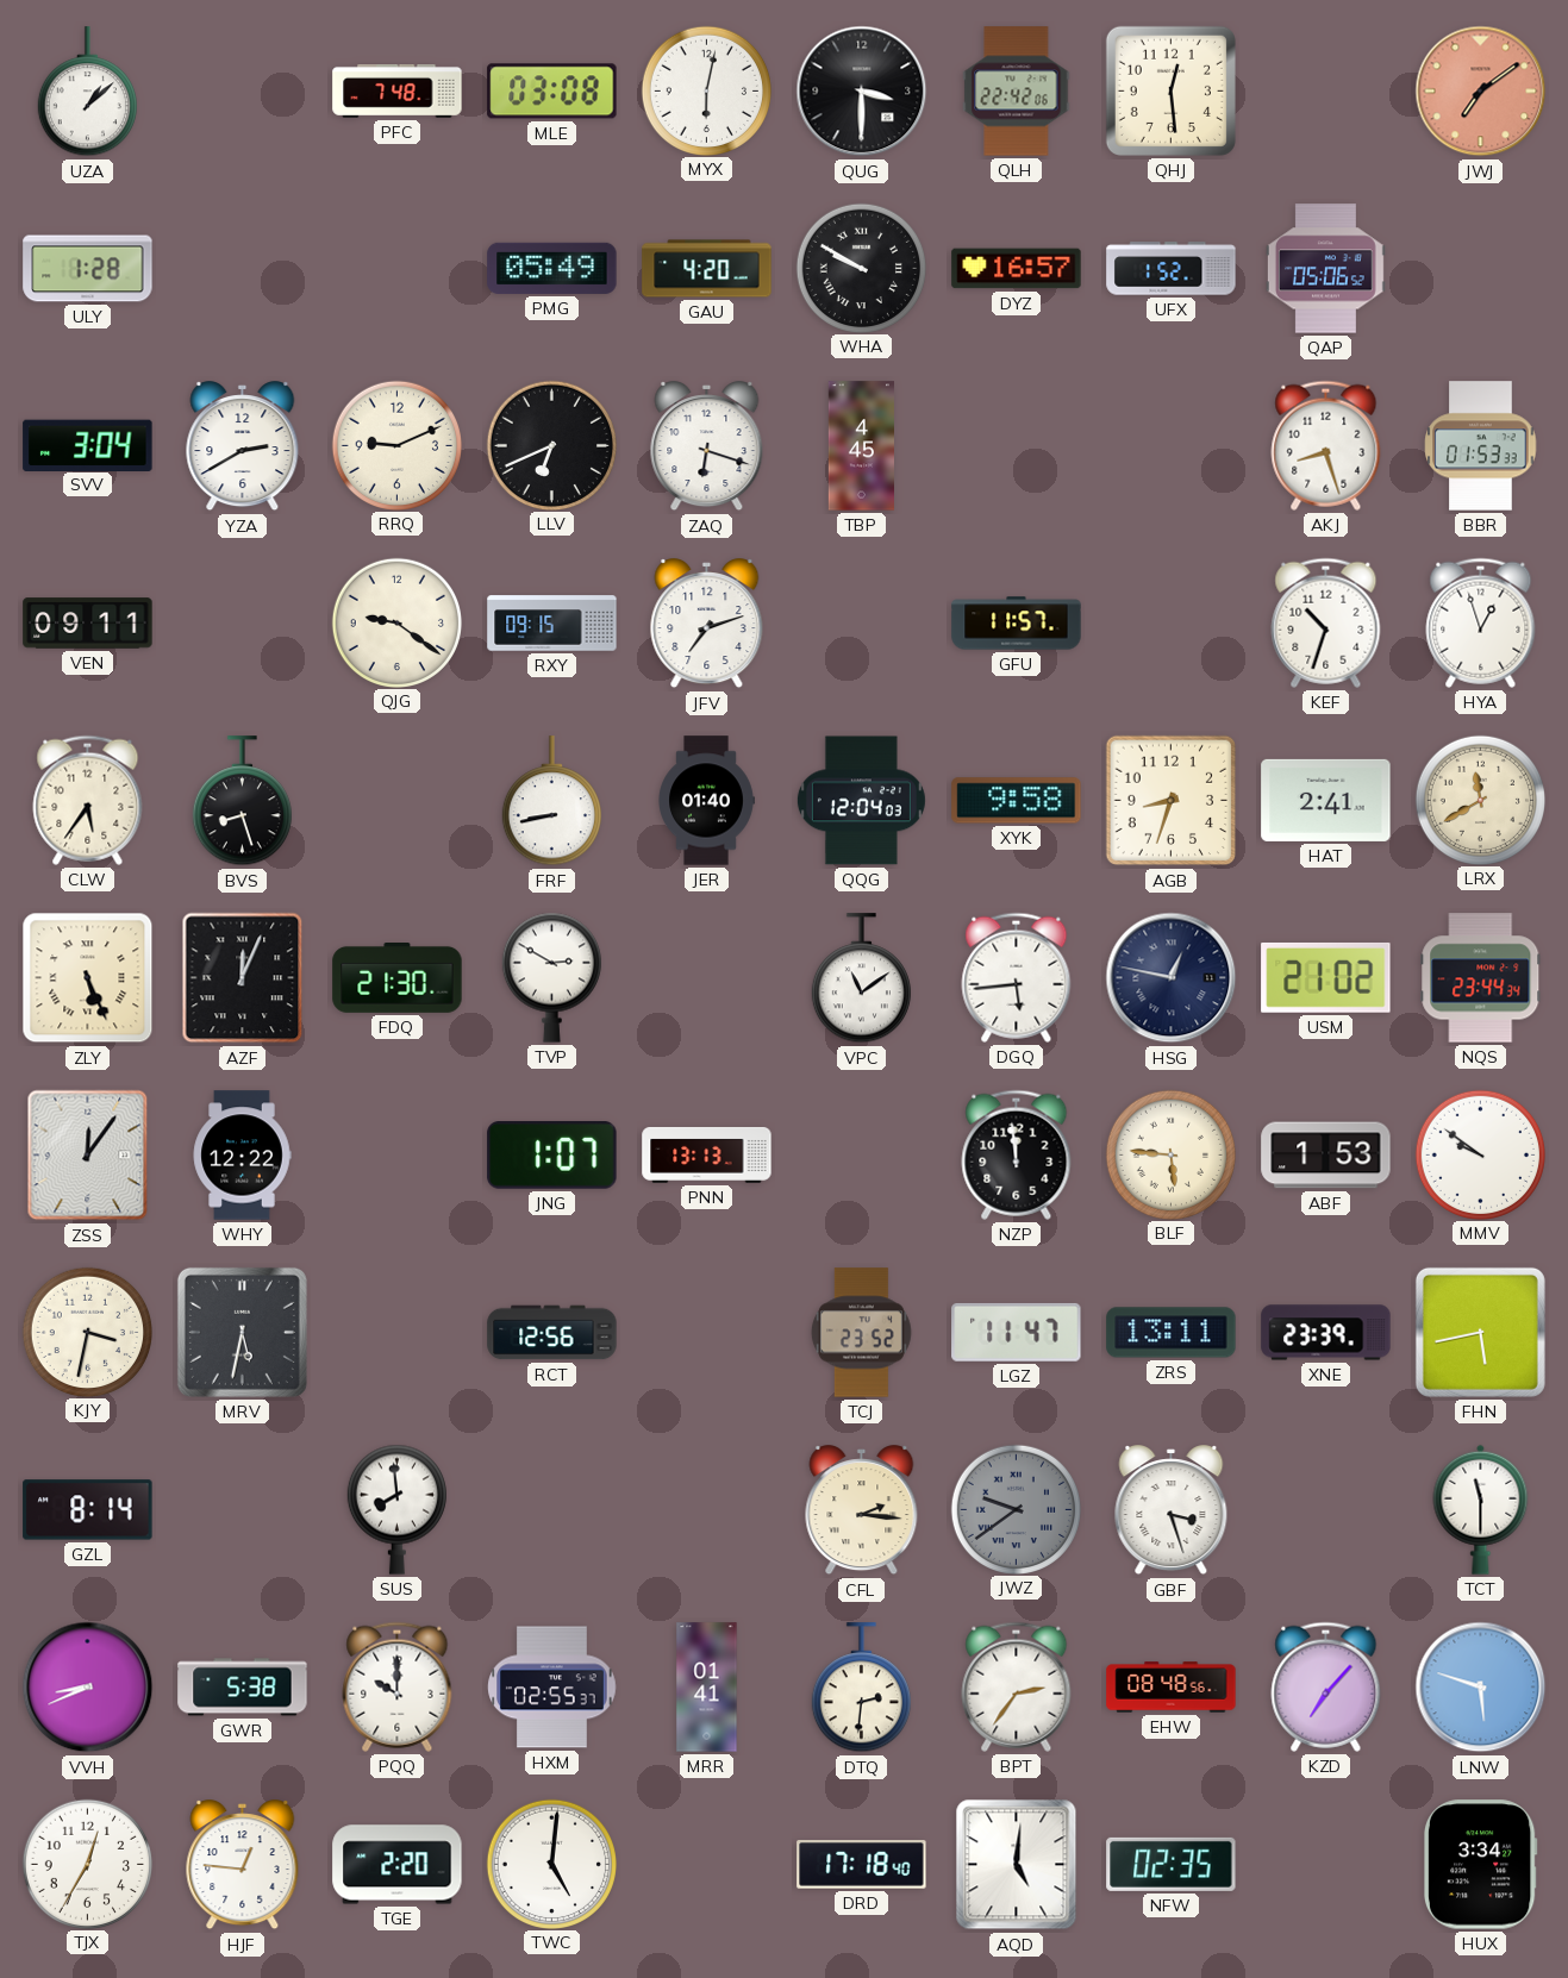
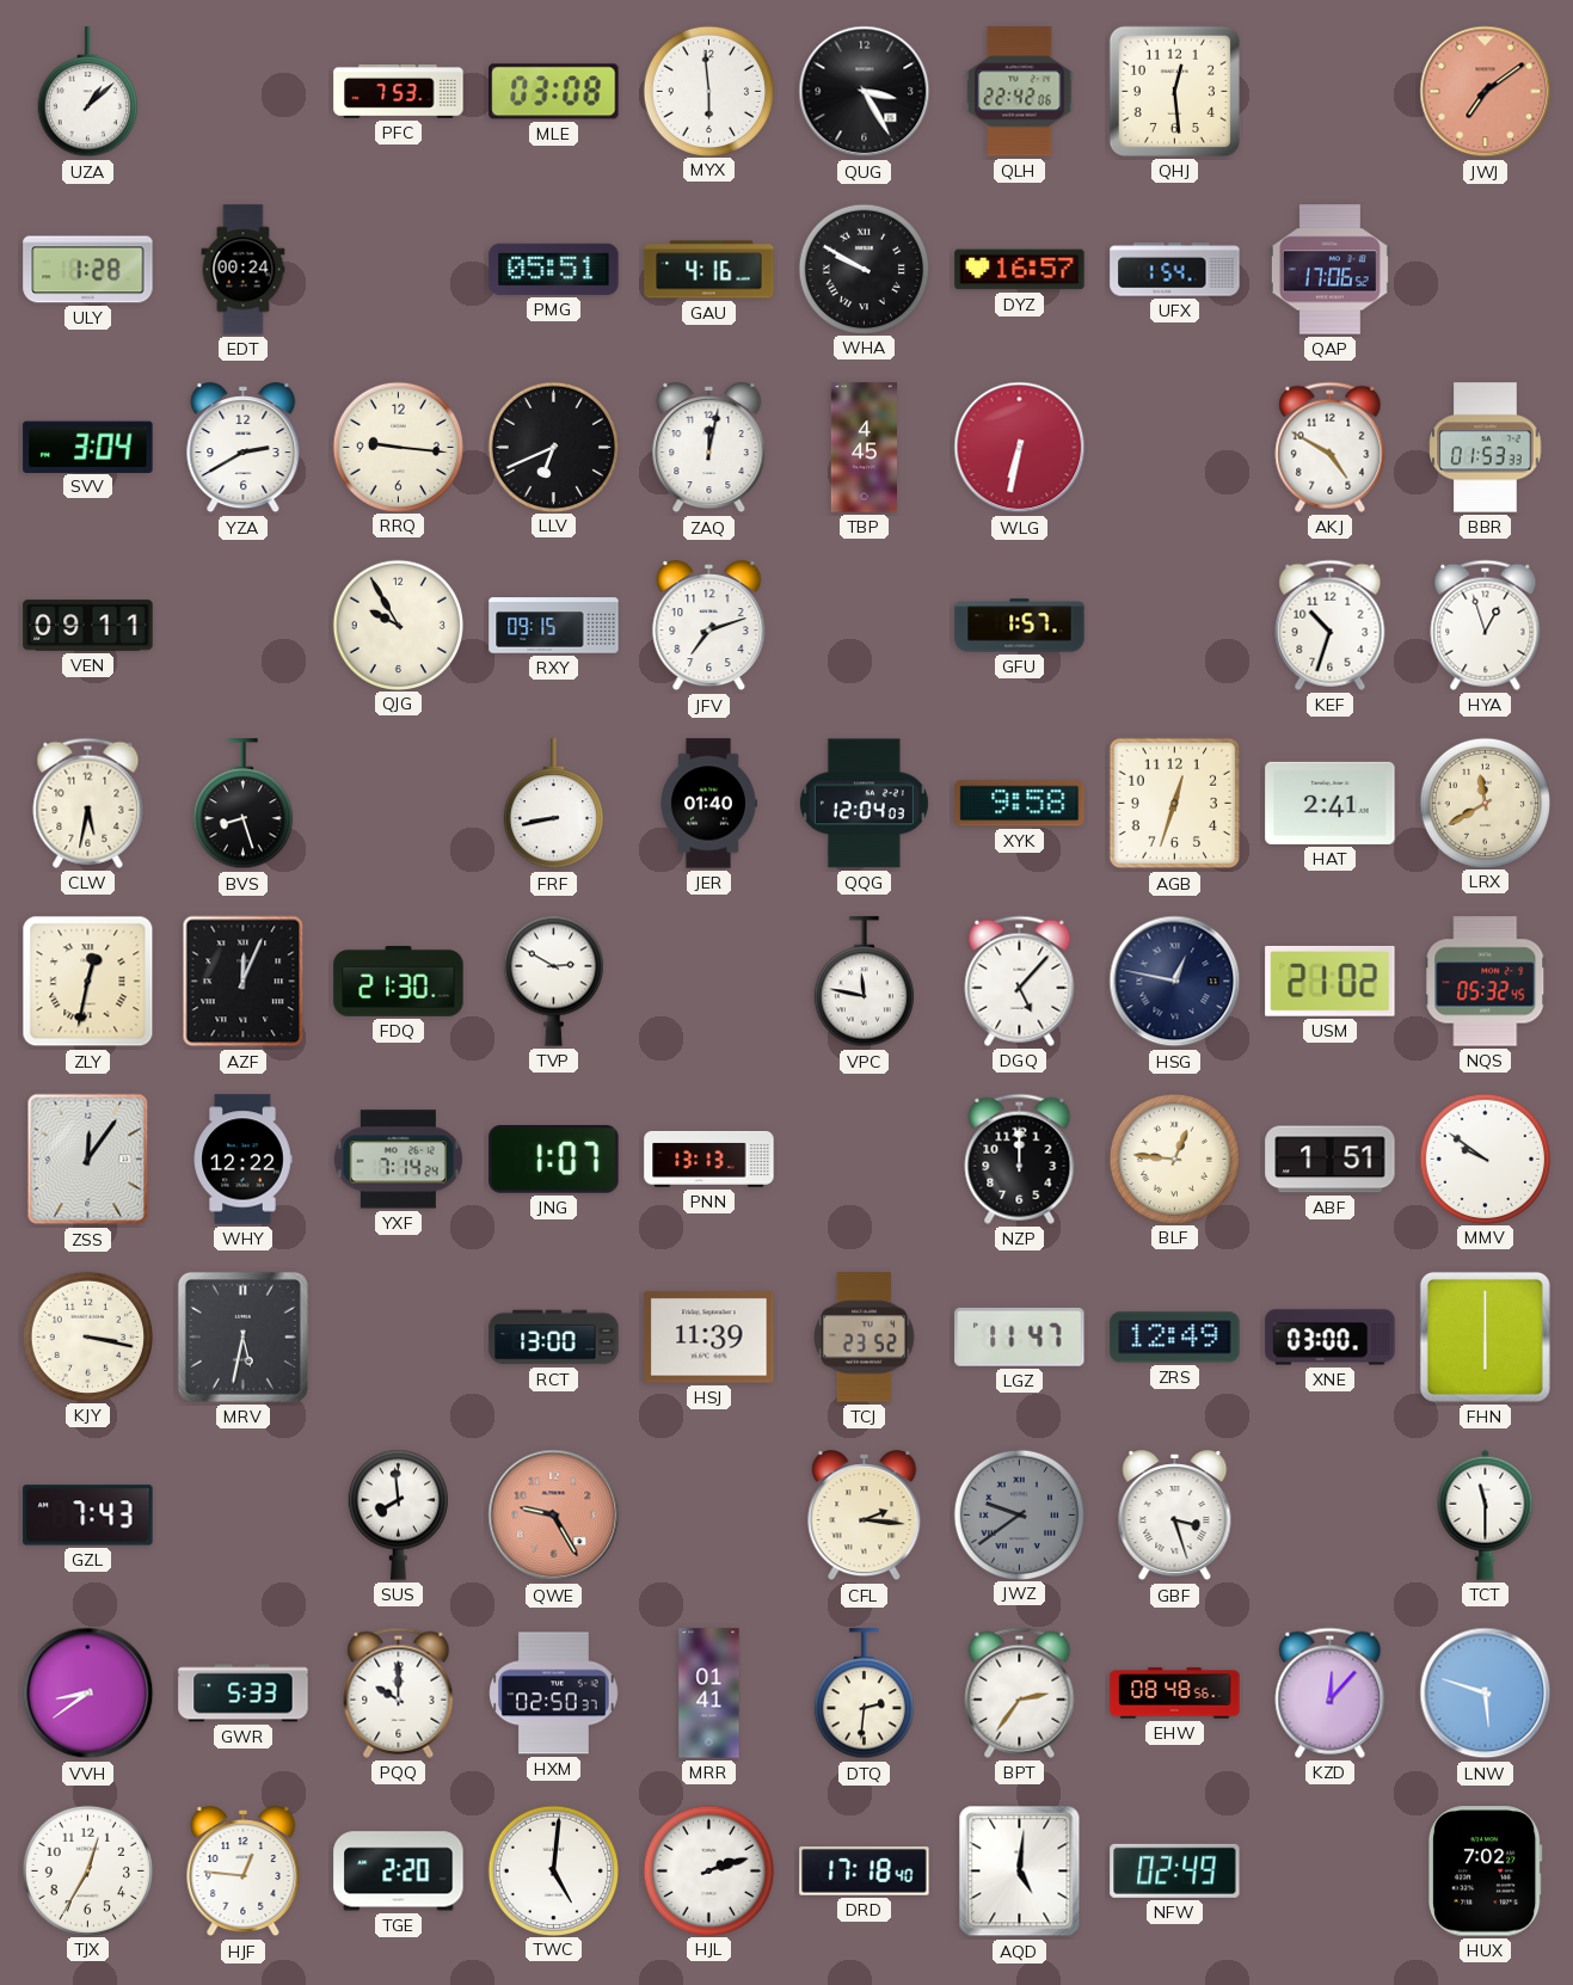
PFC: 7:48 -> 7:53
MYX: 6:02 -> 5:59
QUG: 3:30 -> 3:25
EDT: none -> 00:24
PMG: 05:49 -> 05:51
GAU: 4:20 -> 4:16
UFX: 1:52 -> 1:54
QAP: 05:06 -> 17:06
RRQ: 9:11 -> 9:16
ZAQ: 6:18 -> 12:02
WLG: none -> 6:32
AKJ: 8:27 -> 4:50
QJG: 9:21 -> 9:55
GFU: 11:57 -> 1:57
CLW: 5:36 -> 5:32
AGB: 8:33 -> 12:33
ZLY: 5:26 -> 12:32
VPC: 11:09 -> 11:47
DGQ: 5:44 -> 5:07
NQS: 23:44 -> 05:32
YXF: none -> 7:14
NZP: 11:59 -> 12:00
BLF: 5:46 -> 12:46
ABF: 1:53 -> 1:51
KJY: 3:32 -> 3:17
RCT: 12:56 -> 13:00
HSJ: none -> 11:39
ZRS: 13:11 -> 12:49
XNE: 23:39 -> 03:00
FHN: 5:43 -> 6:00
GZL: 8:14 -> 7:43
QWE: none -> 9:25
VVH: 8:41 -> 8:39
GWR: 5:38 -> 5:33
HXM: 02:55 -> 02:50
KZD: 7:07 -> 12:07
HJL: none -> 2:12
NFW: 02:35 -> 02:49
HUX: 3:34 -> 7:02
